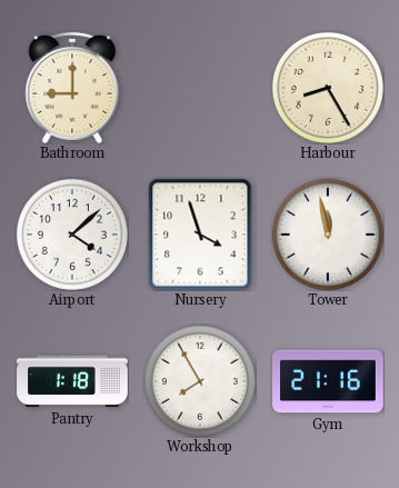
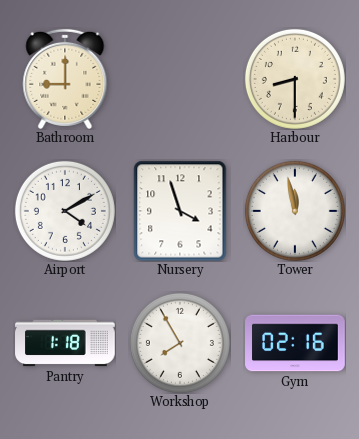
Harbour: 8:25 -> 8:30
Airport: 4:08 -> 4:10
Gym: 21:16 -> 02:16
